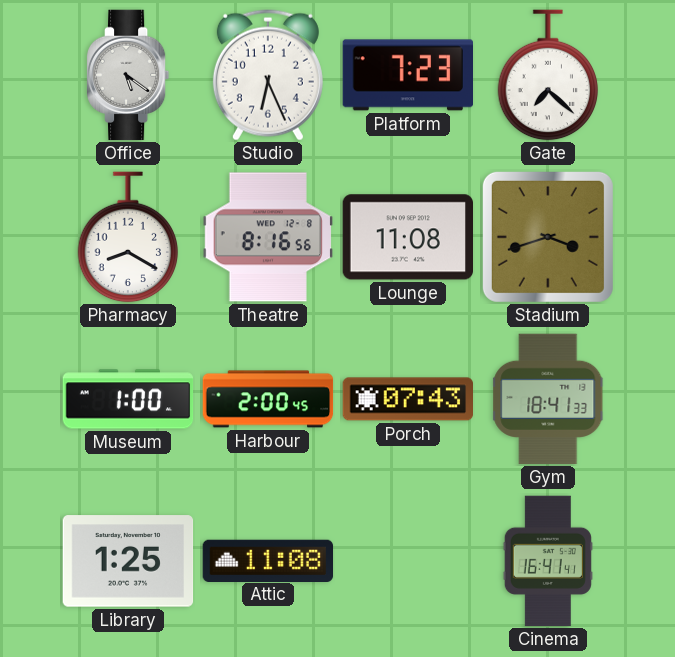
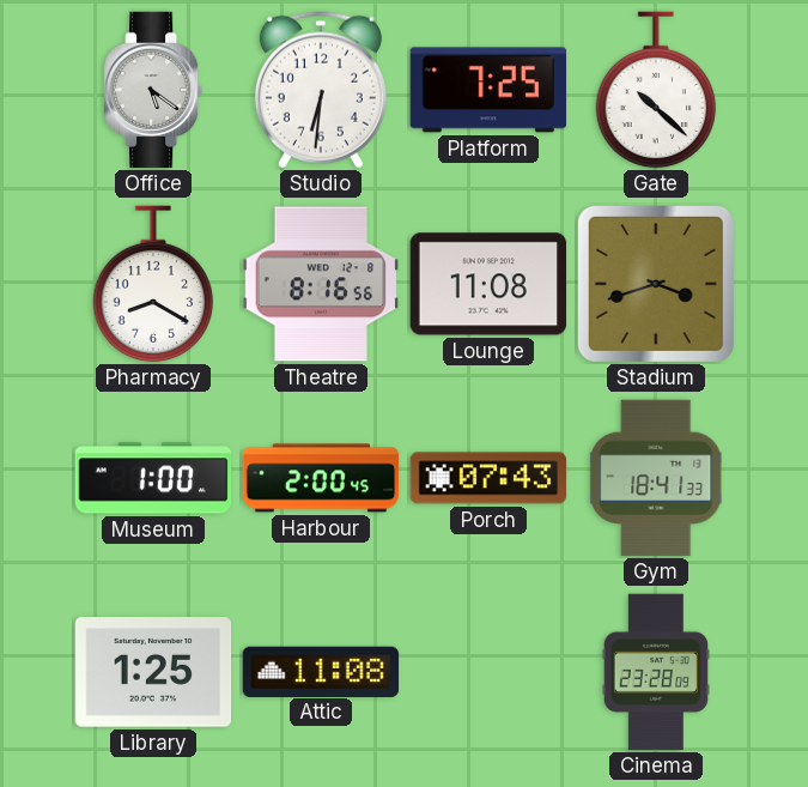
Studio: 6:26 -> 6:31
Platform: 7:23 -> 7:25
Gate: 7:22 -> 10:22
Cinema: 16:41 -> 23:28
